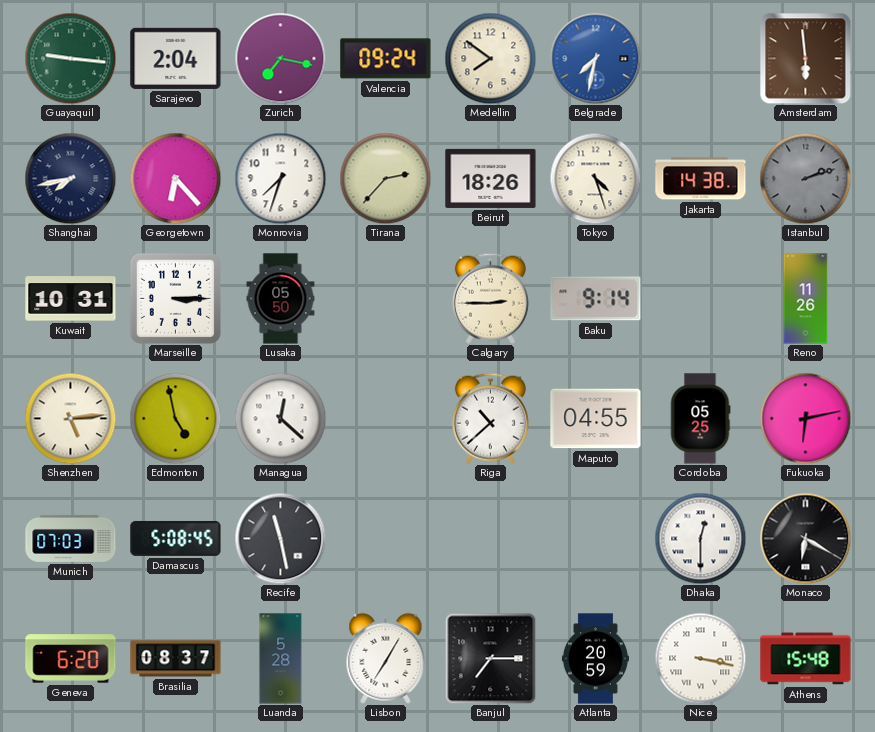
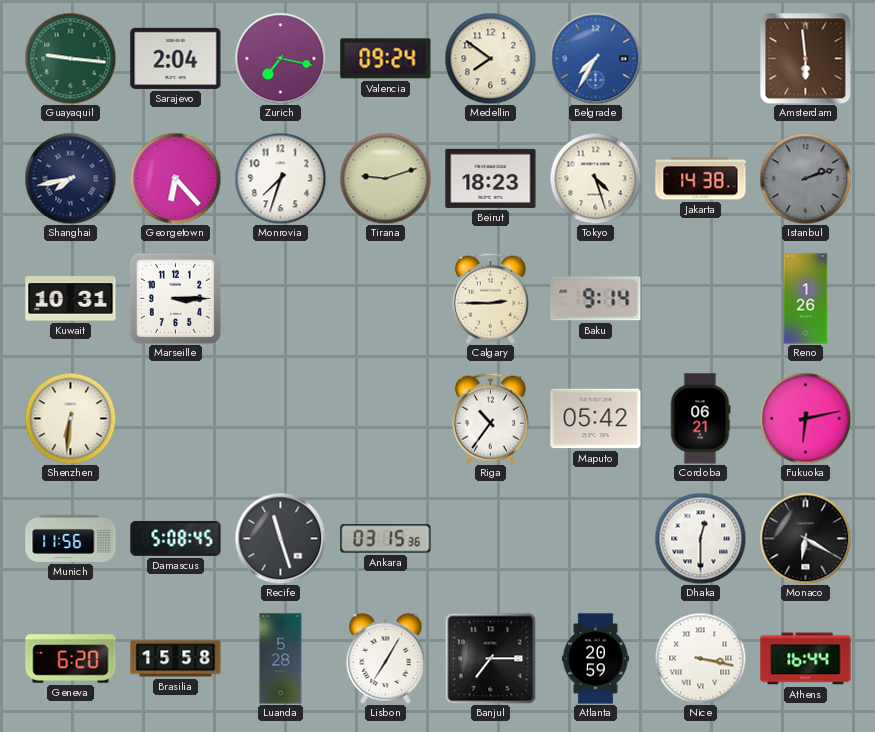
Belgrade: 7:32 -> 7:35
Tirana: 2:37 -> 9:12
Beirut: 18:26 -> 18:23
Lusaka: 05:50 -> none
Reno: 11:26 -> 1:26
Shenzhen: 5:14 -> 6:31
Edmonton: 4:58 -> none
Managua: 12:22 -> none
Riga: 10:38 -> 10:36
Maputo: 04:55 -> 05:42
Cordoba: 05:25 -> 06:21
Munich: 07:03 -> 11:56
Recife: 11:28 -> 11:27
Ankara: none -> 03:15
Brasilia: 08:37 -> 15:58
Athens: 15:48 -> 16:44
